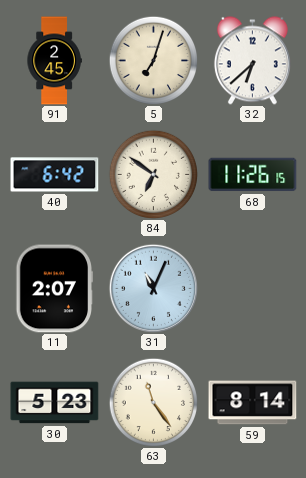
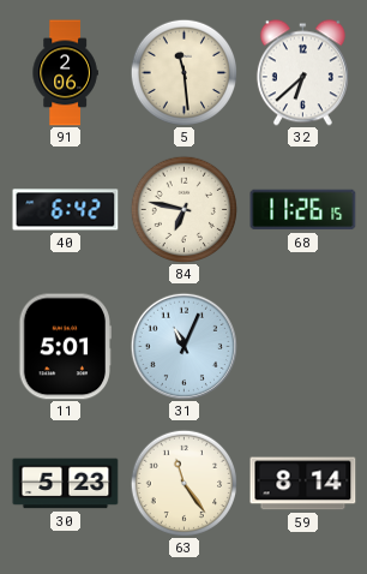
91: 2:45 -> 2:06
5: 7:03 -> 11:29
84: 6:51 -> 6:47
11: 2:07 -> 5:01
